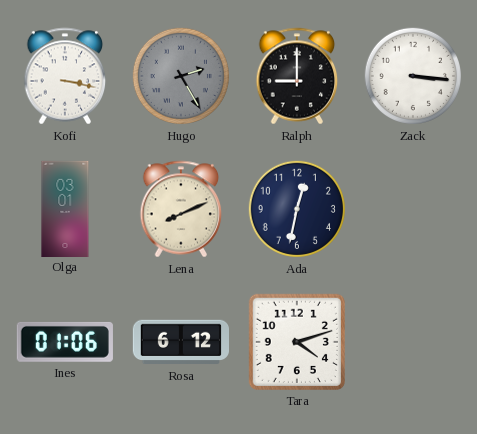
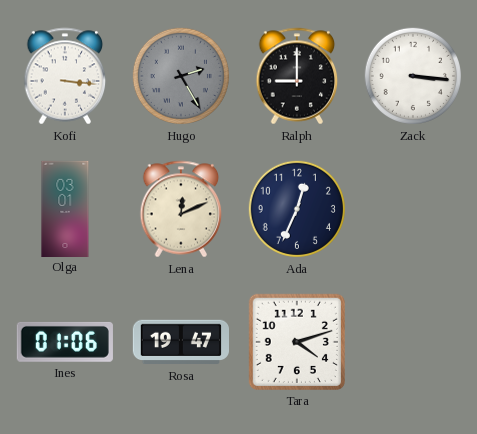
Kofi: 3:17 -> 3:16
Lena: 8:11 -> 12:11
Ada: 12:32 -> 12:34
Rosa: 6:12 -> 19:47
